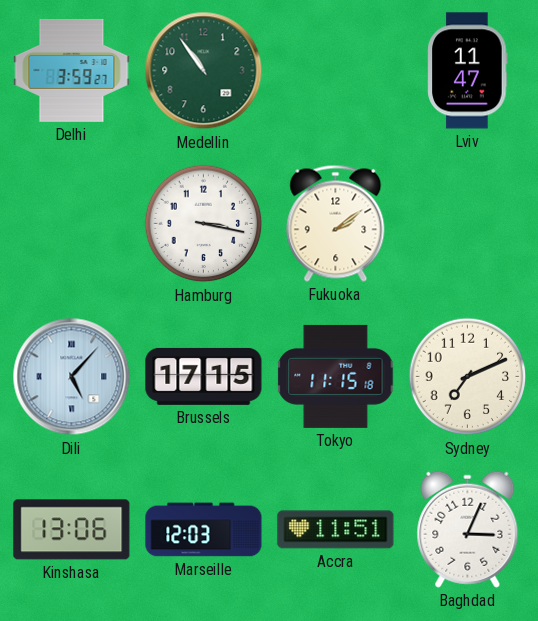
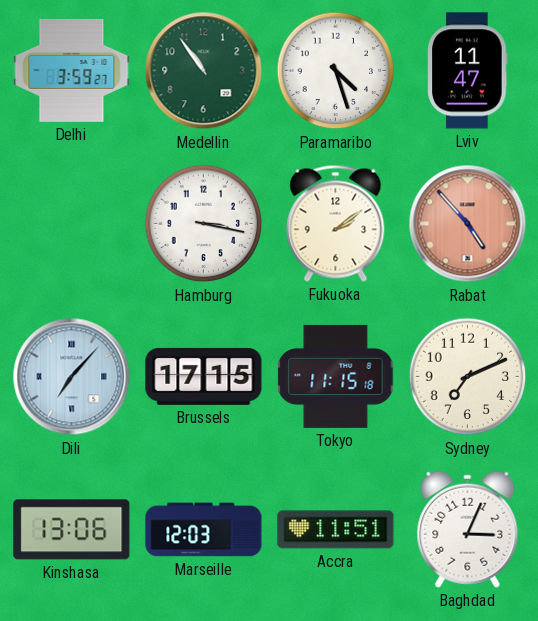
Paramaribo: none -> 4:27
Rabat: none -> 4:53
Dili: 5:07 -> 7:07
